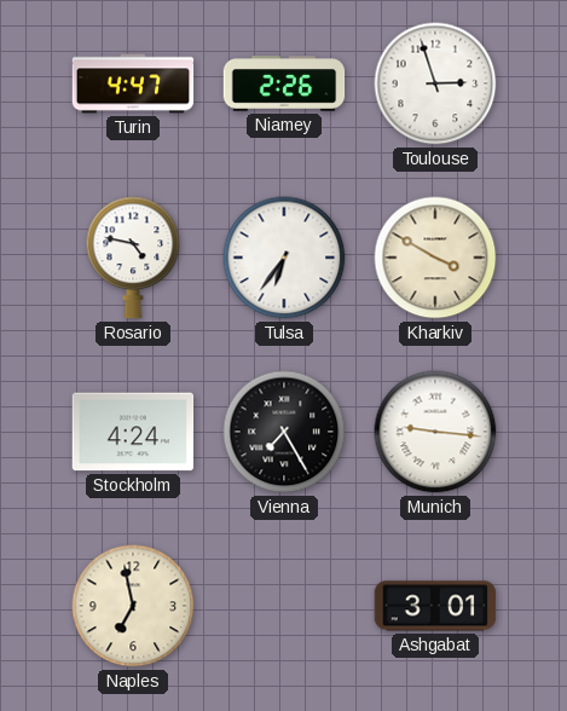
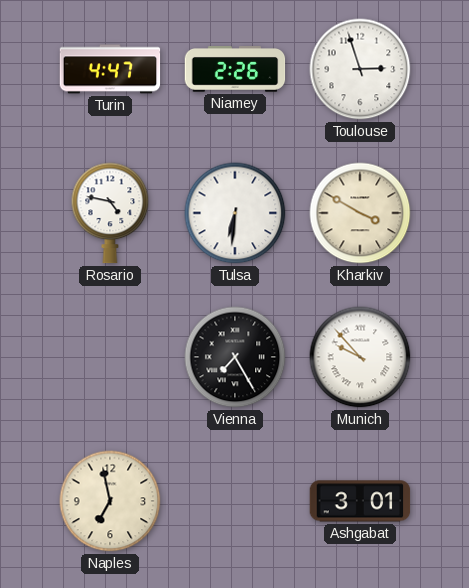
Tulsa: 6:36 -> 6:31
Stockholm: 4:24 -> none
Munich: 9:16 -> 9:53
